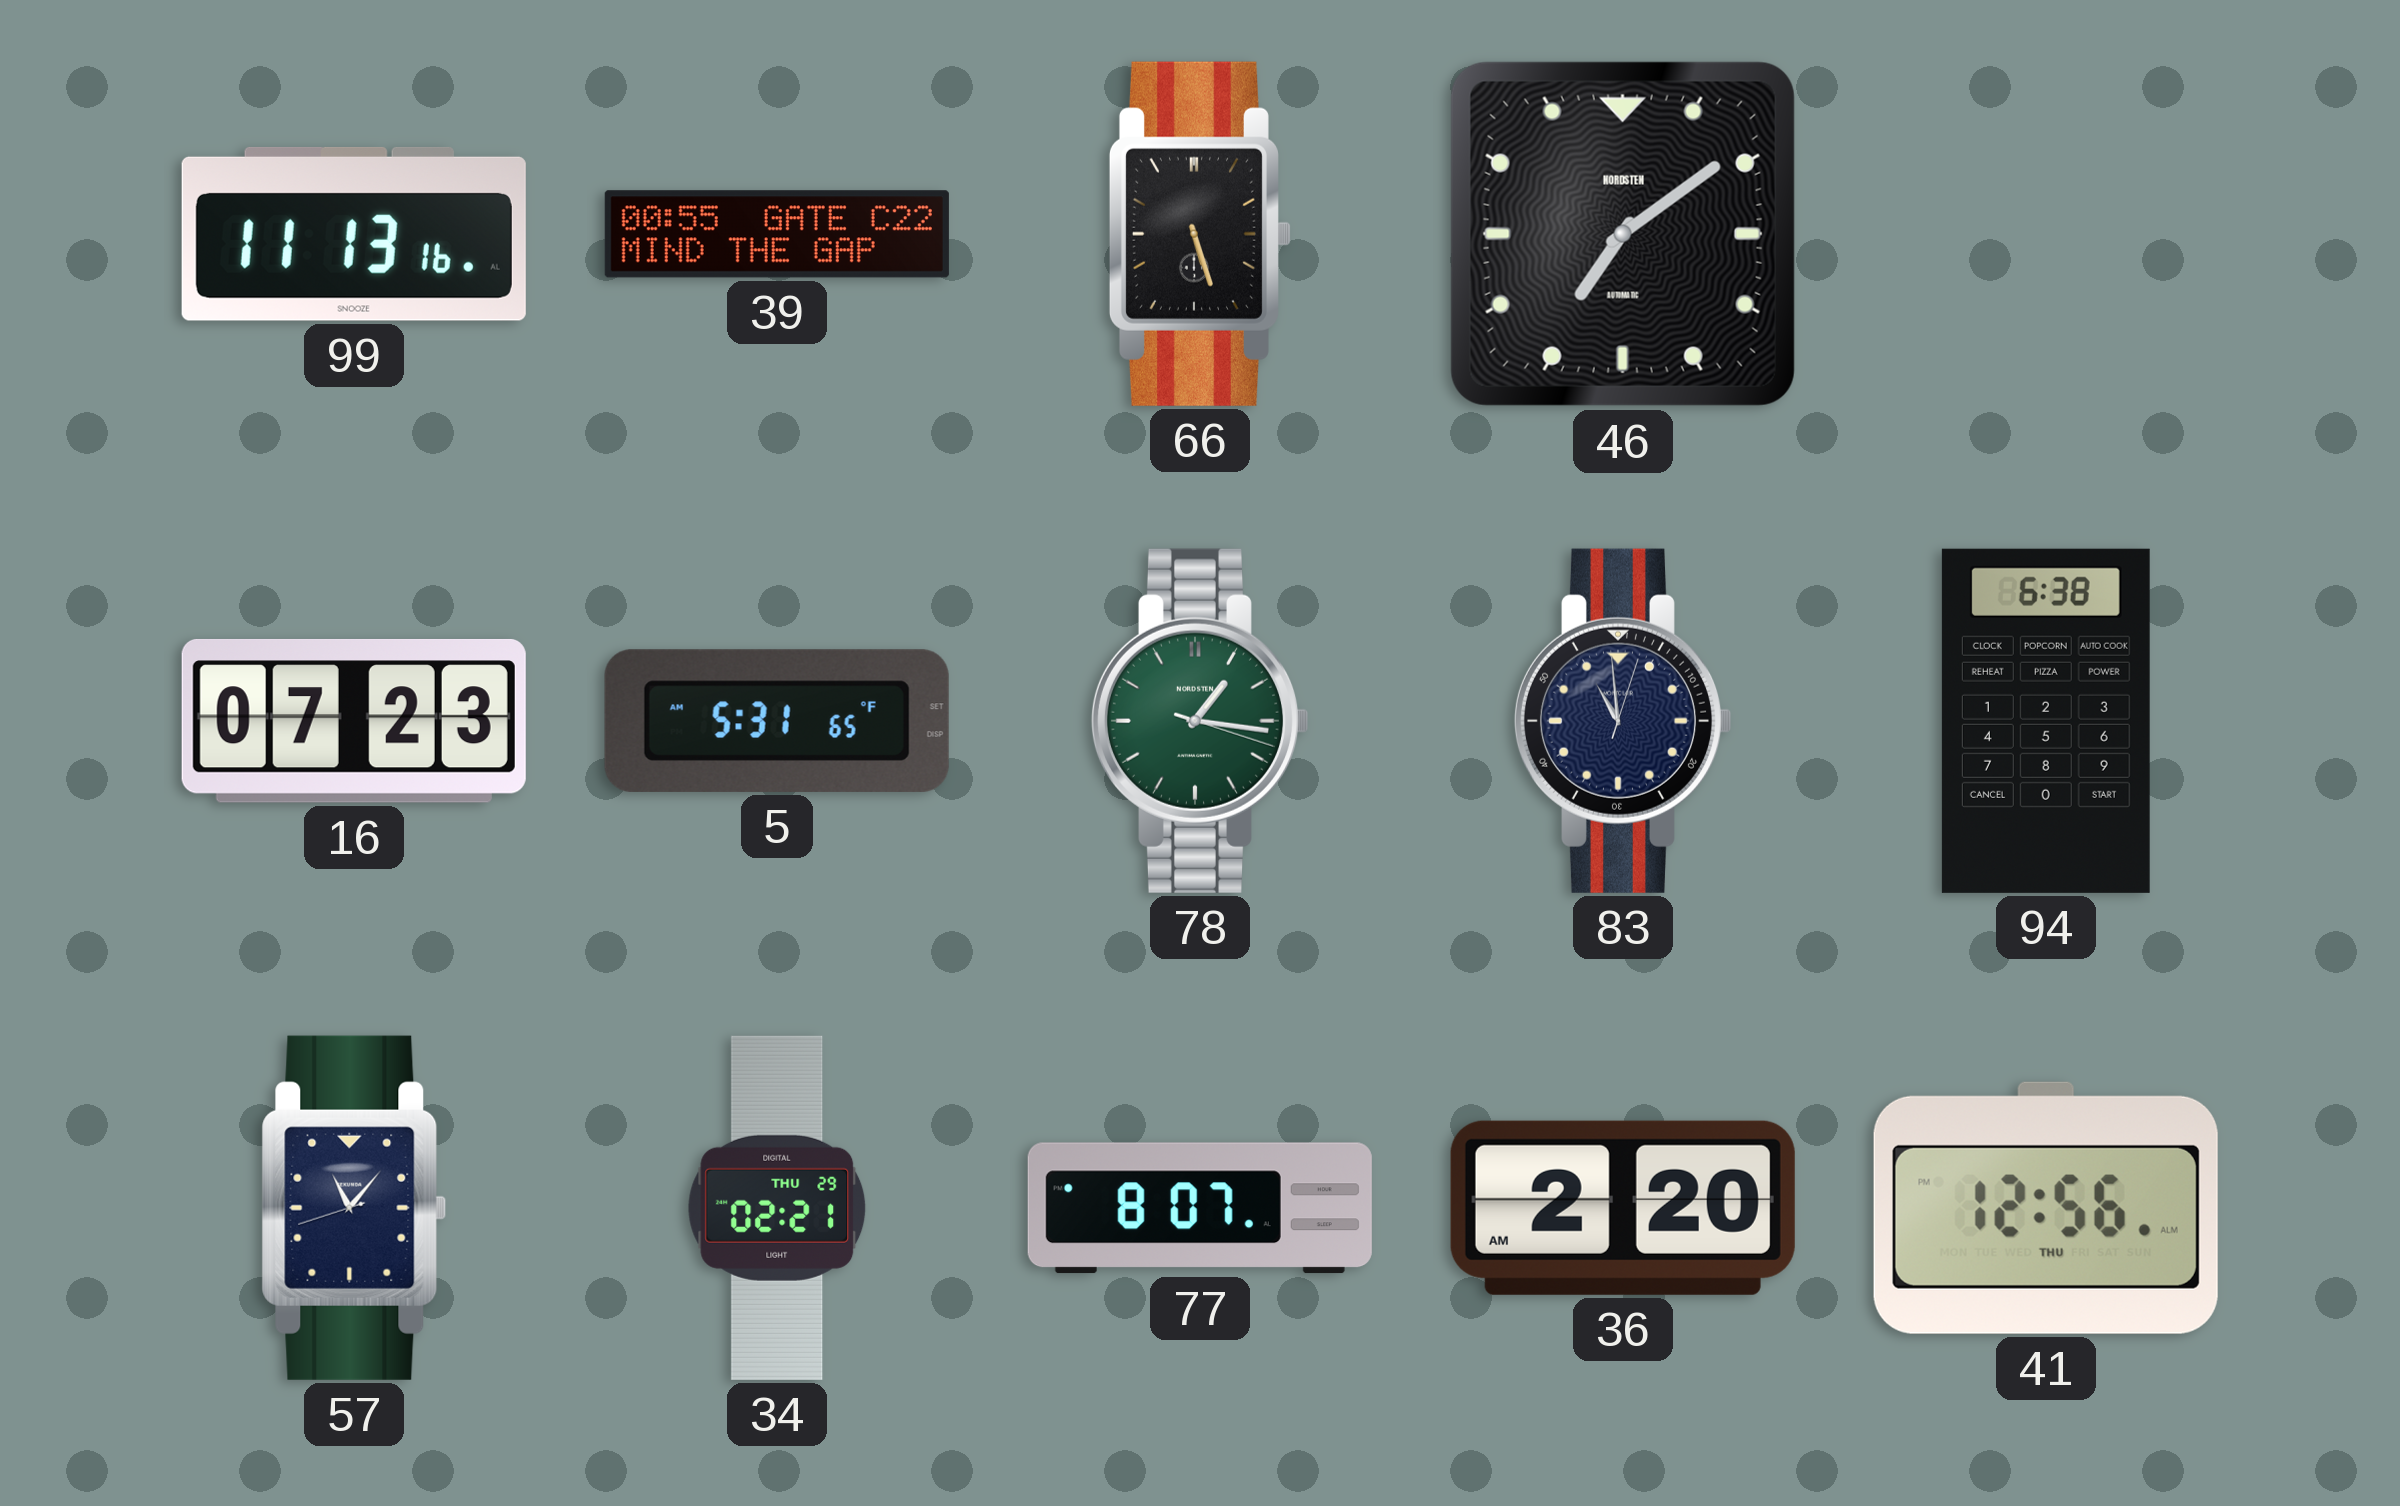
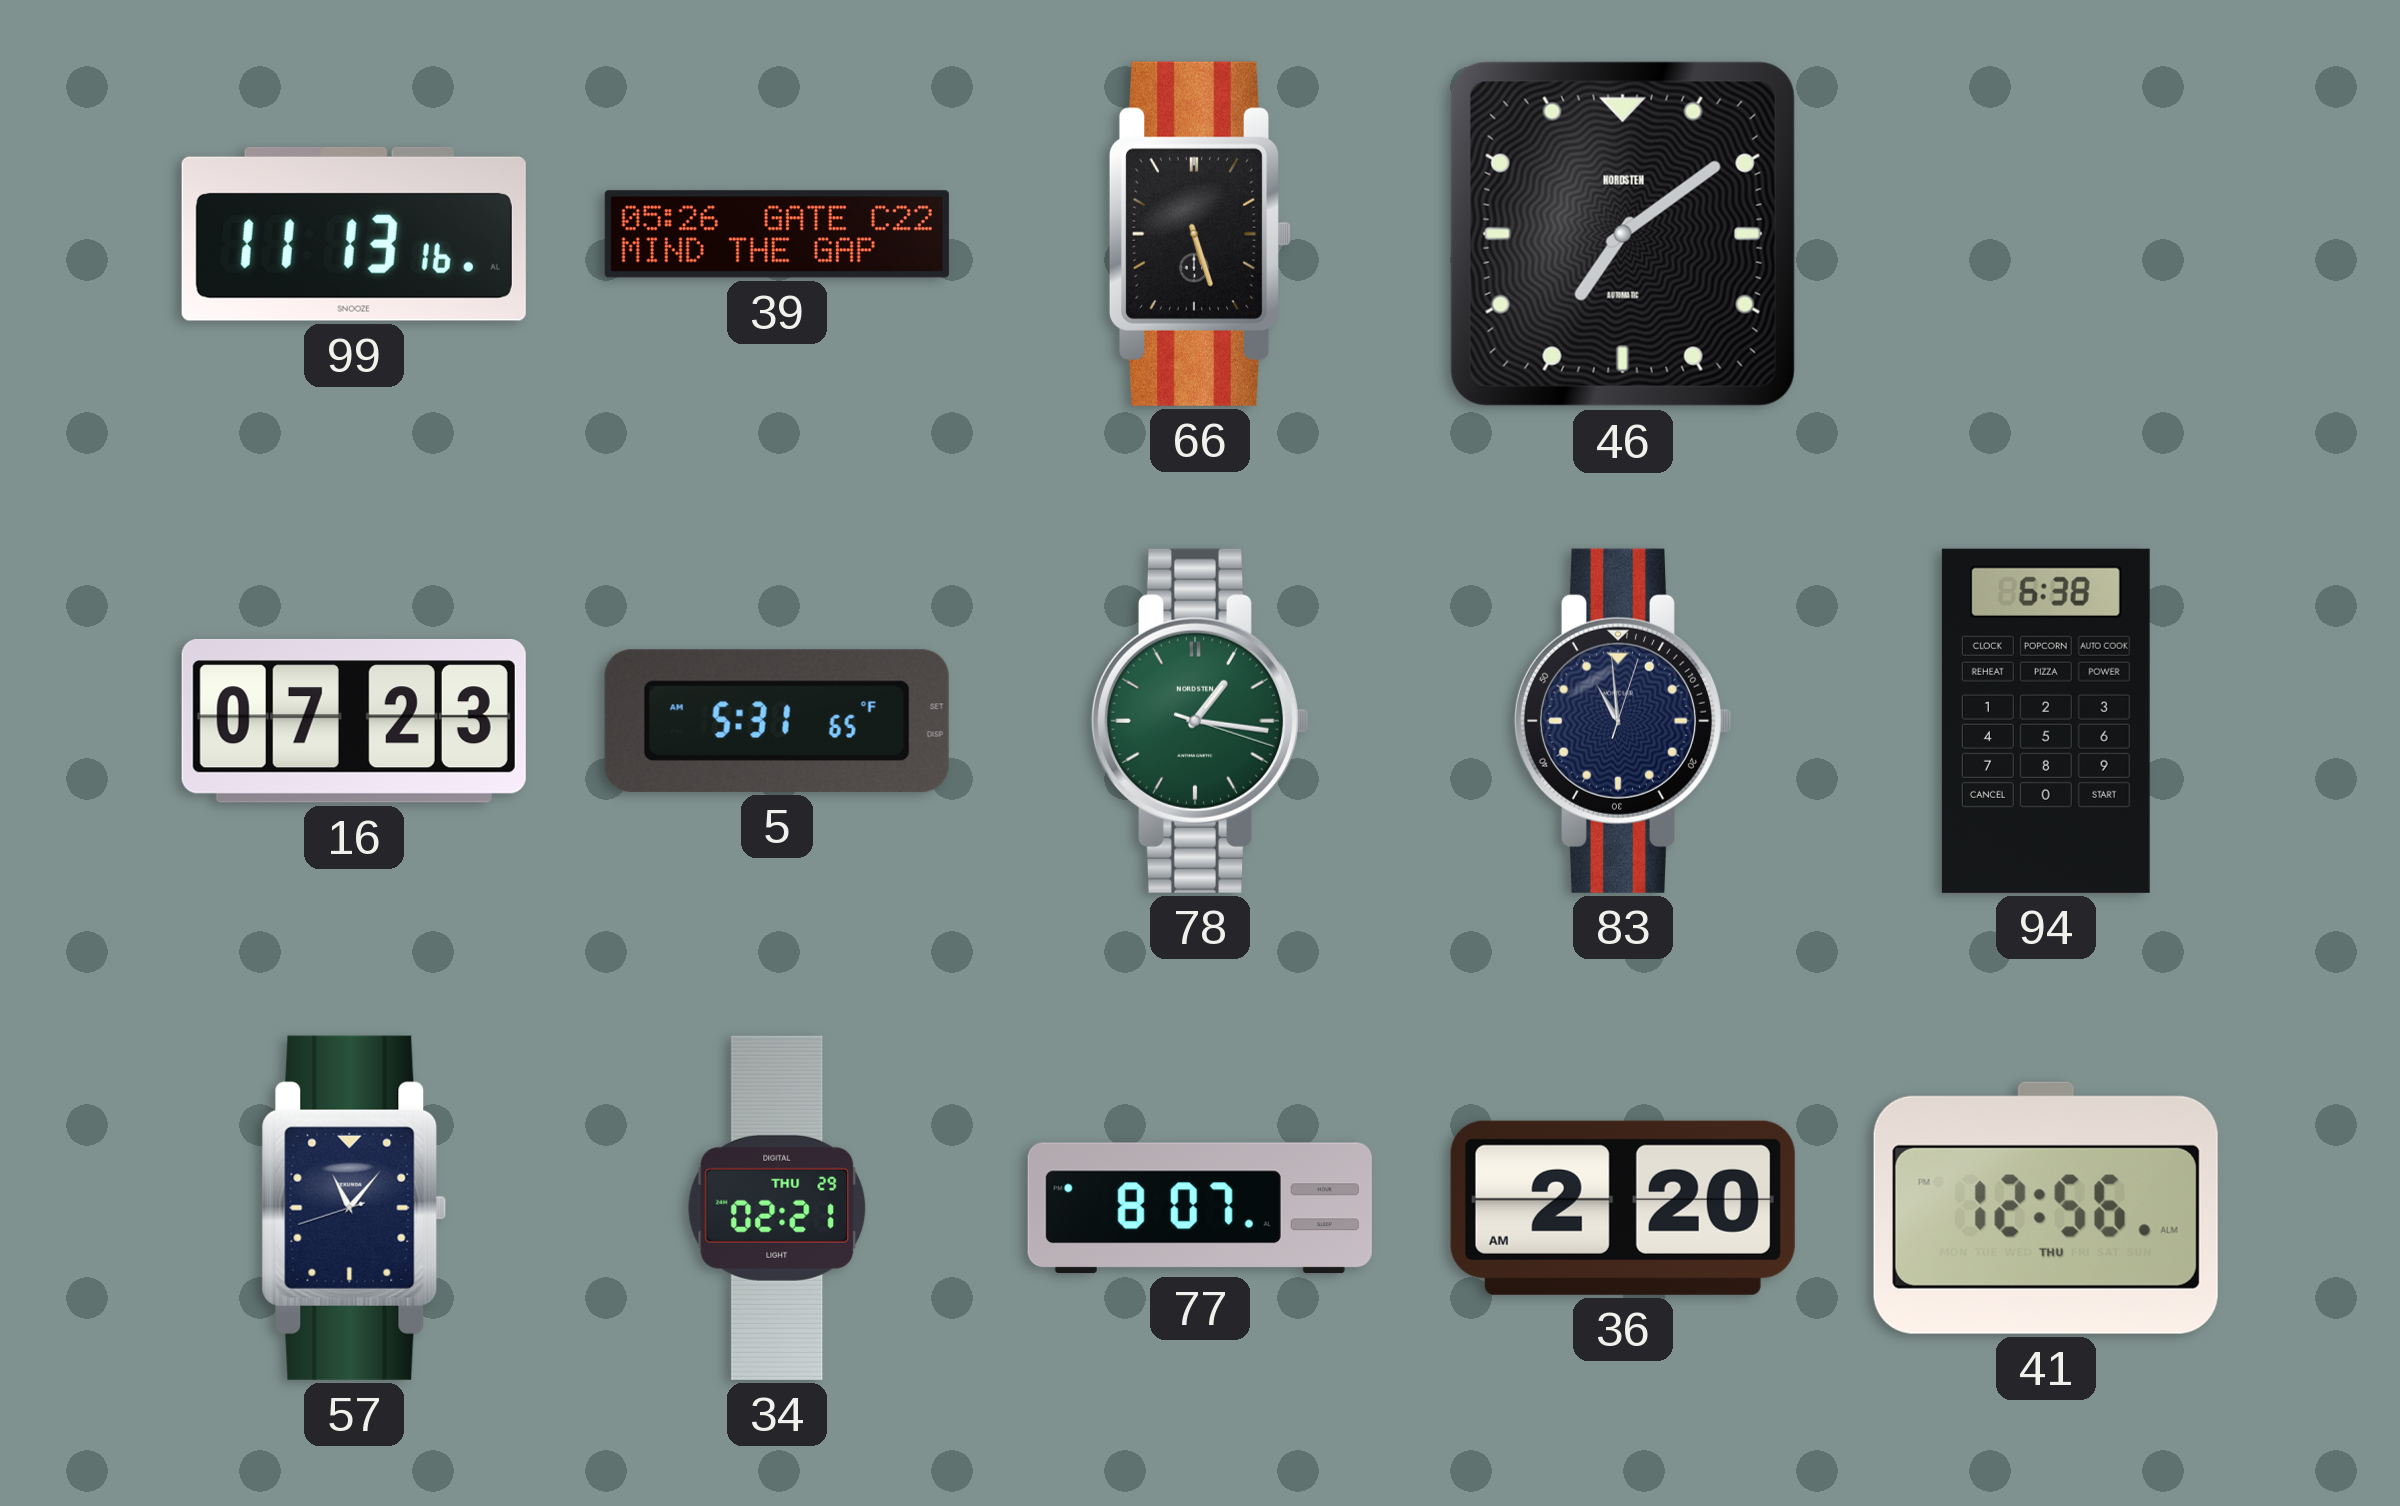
39: 00:55 -> 05:26
